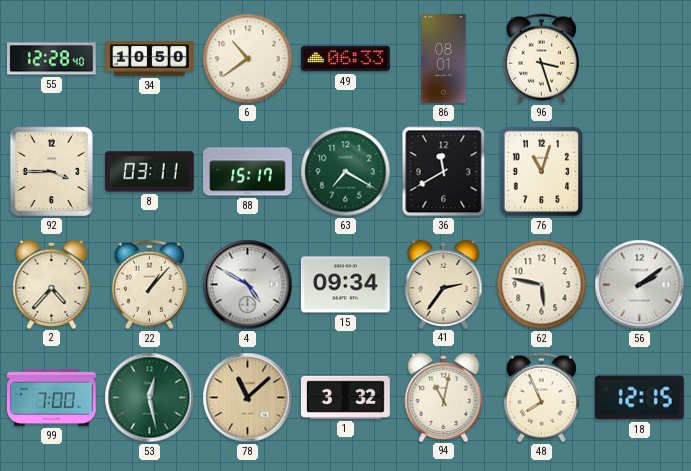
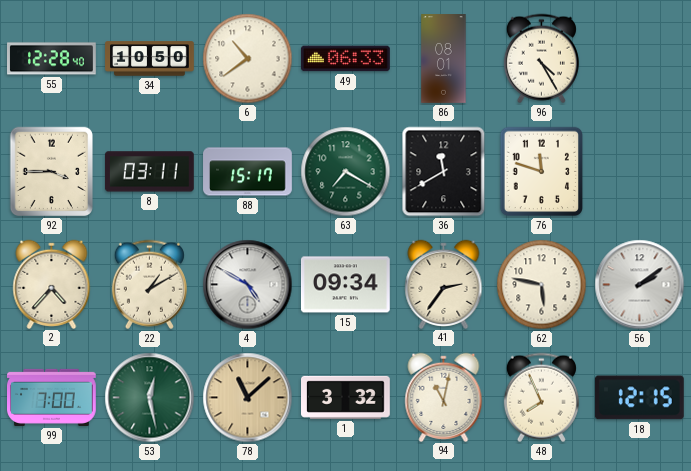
96: 3:27 -> 4:25
76: 11:03 -> 11:48
22: 1:07 -> 1:10
